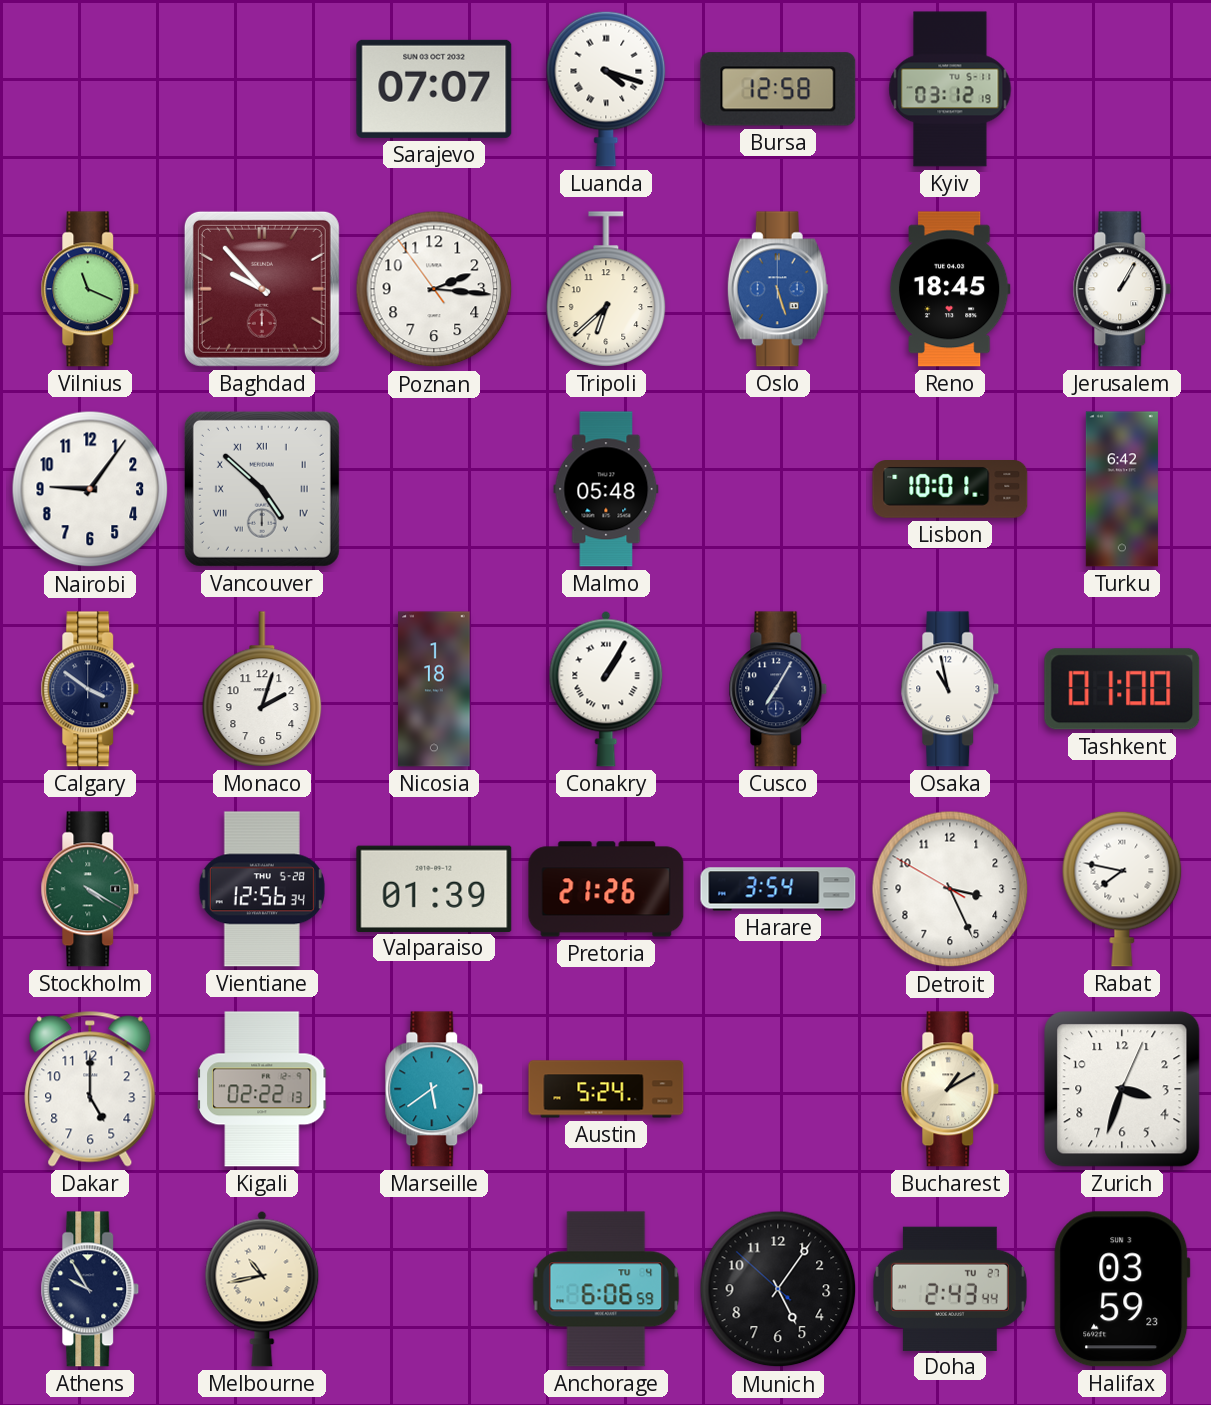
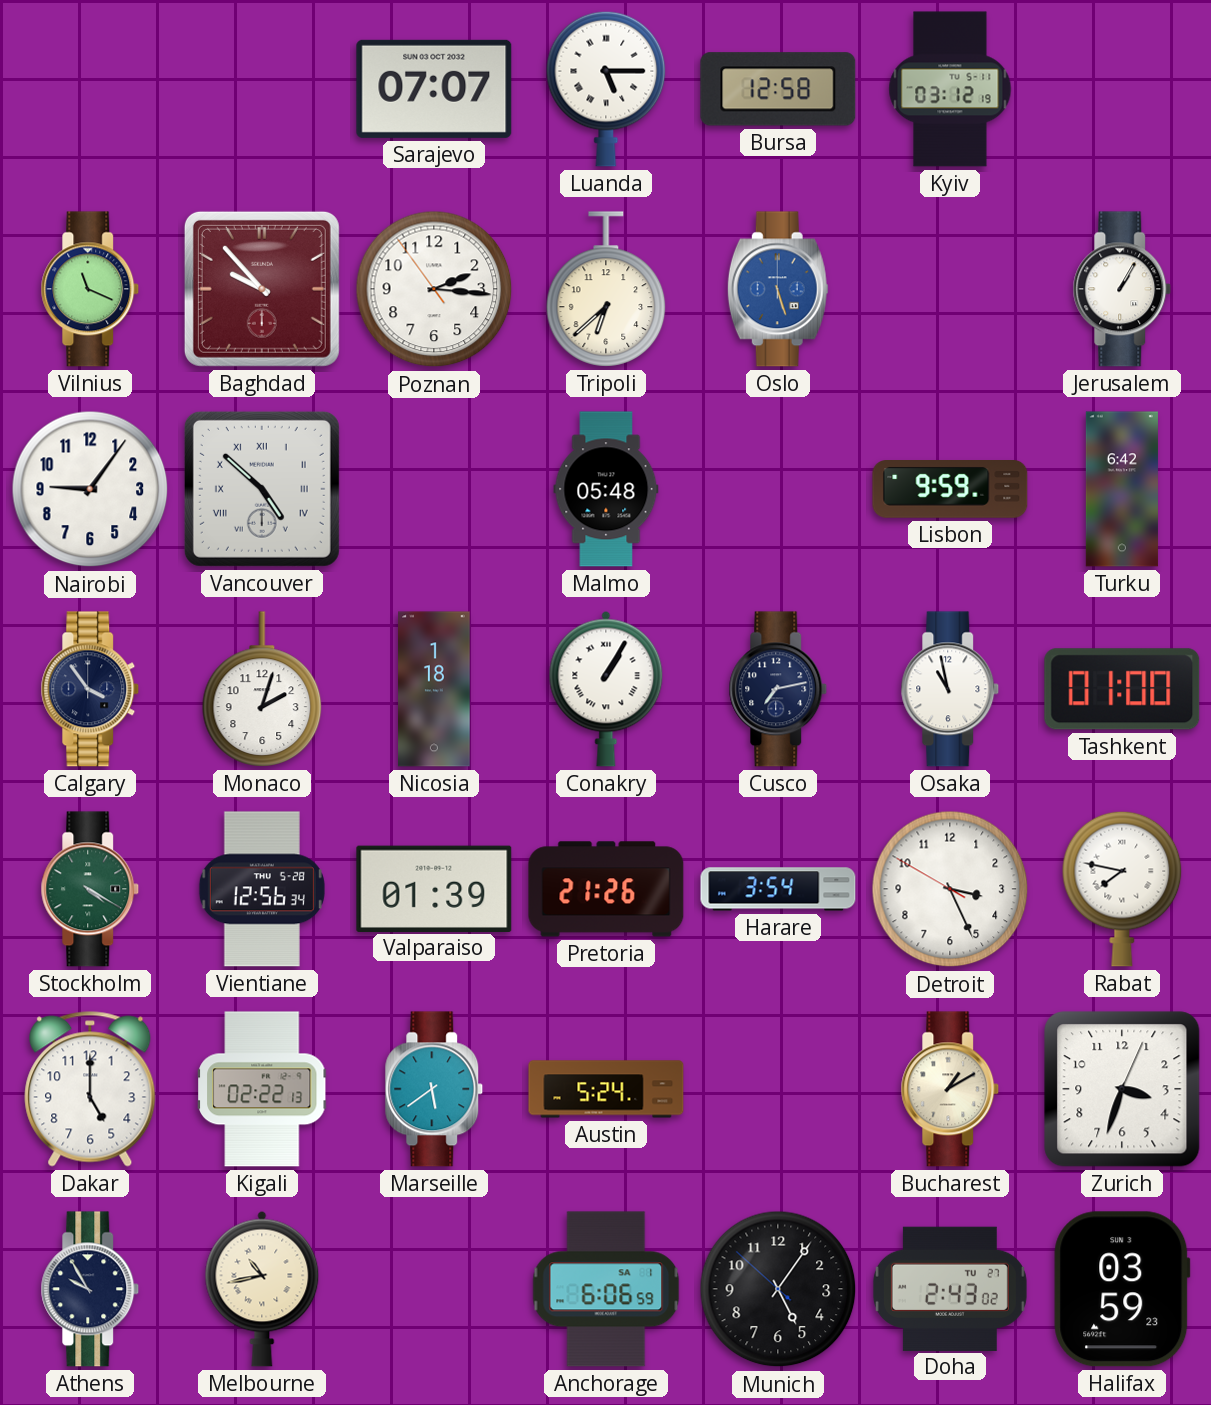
Luanda: 4:18 -> 5:15
Reno: 18:45 -> none
Lisbon: 10:01 -> 9:59
Calgary: 3:51 -> 3:54
Cusco: 7:05 -> 7:13
Anchorage date: TU 4 -> SA 1
Doha: 2:43:44 -> 2:43:02
